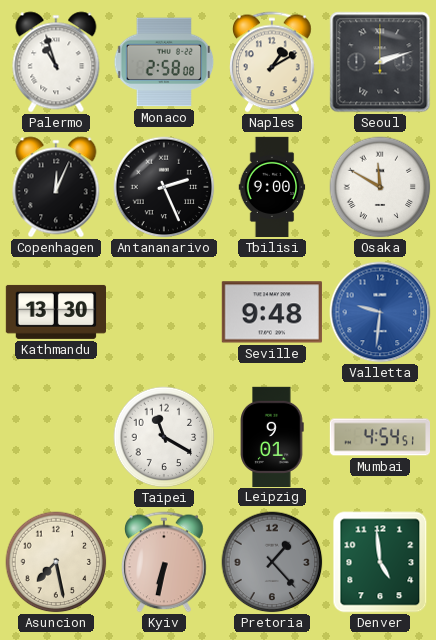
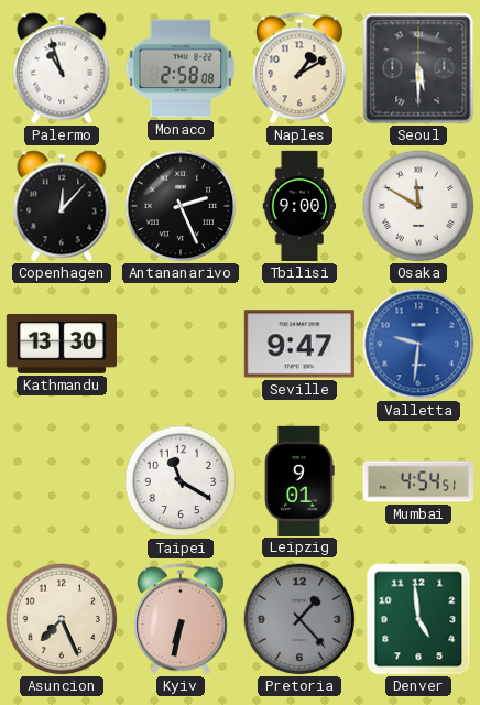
Seoul: 2:12 -> 5:30
Copenhagen: 12:04 -> 12:07
Seville: 9:48 -> 9:47
Asuncion: 7:28 -> 7:26
